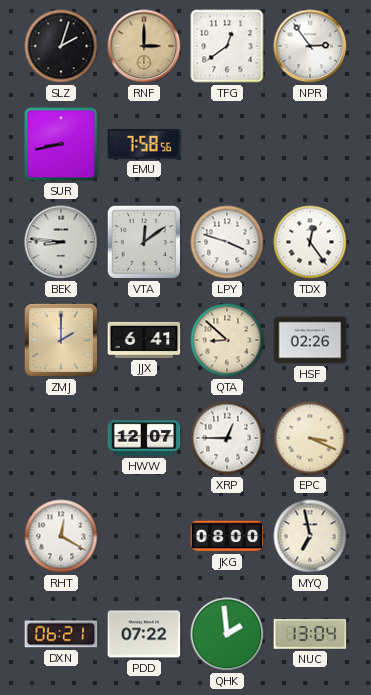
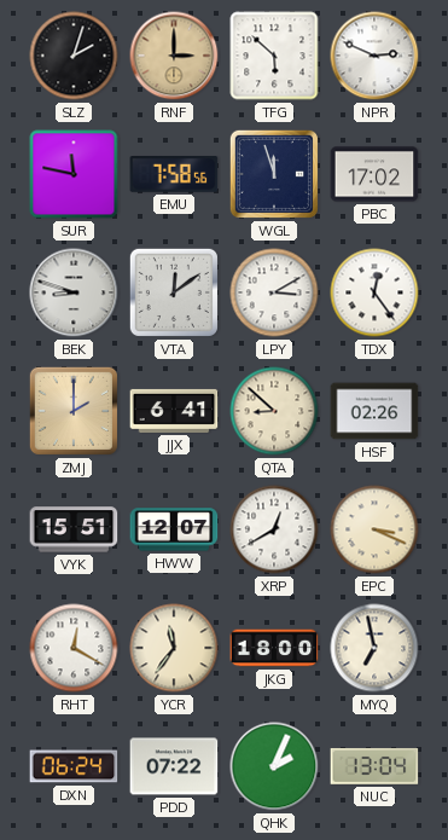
TFG: 12:39 -> 5:52
NPR: 2:54 -> 2:49
SUR: 8:43 -> 11:47
WGL: none -> 11:57
PBC: none -> 17:02
BEK: 8:46 -> 8:48
LPY: 3:48 -> 3:10
VYK: none -> 15:51
XRP: 12:45 -> 12:40
YCR: none -> 11:36
JKG: 08:00 -> 18:00
DXN: 06:21 -> 06:24
QHK: 1:59 -> 2:04
